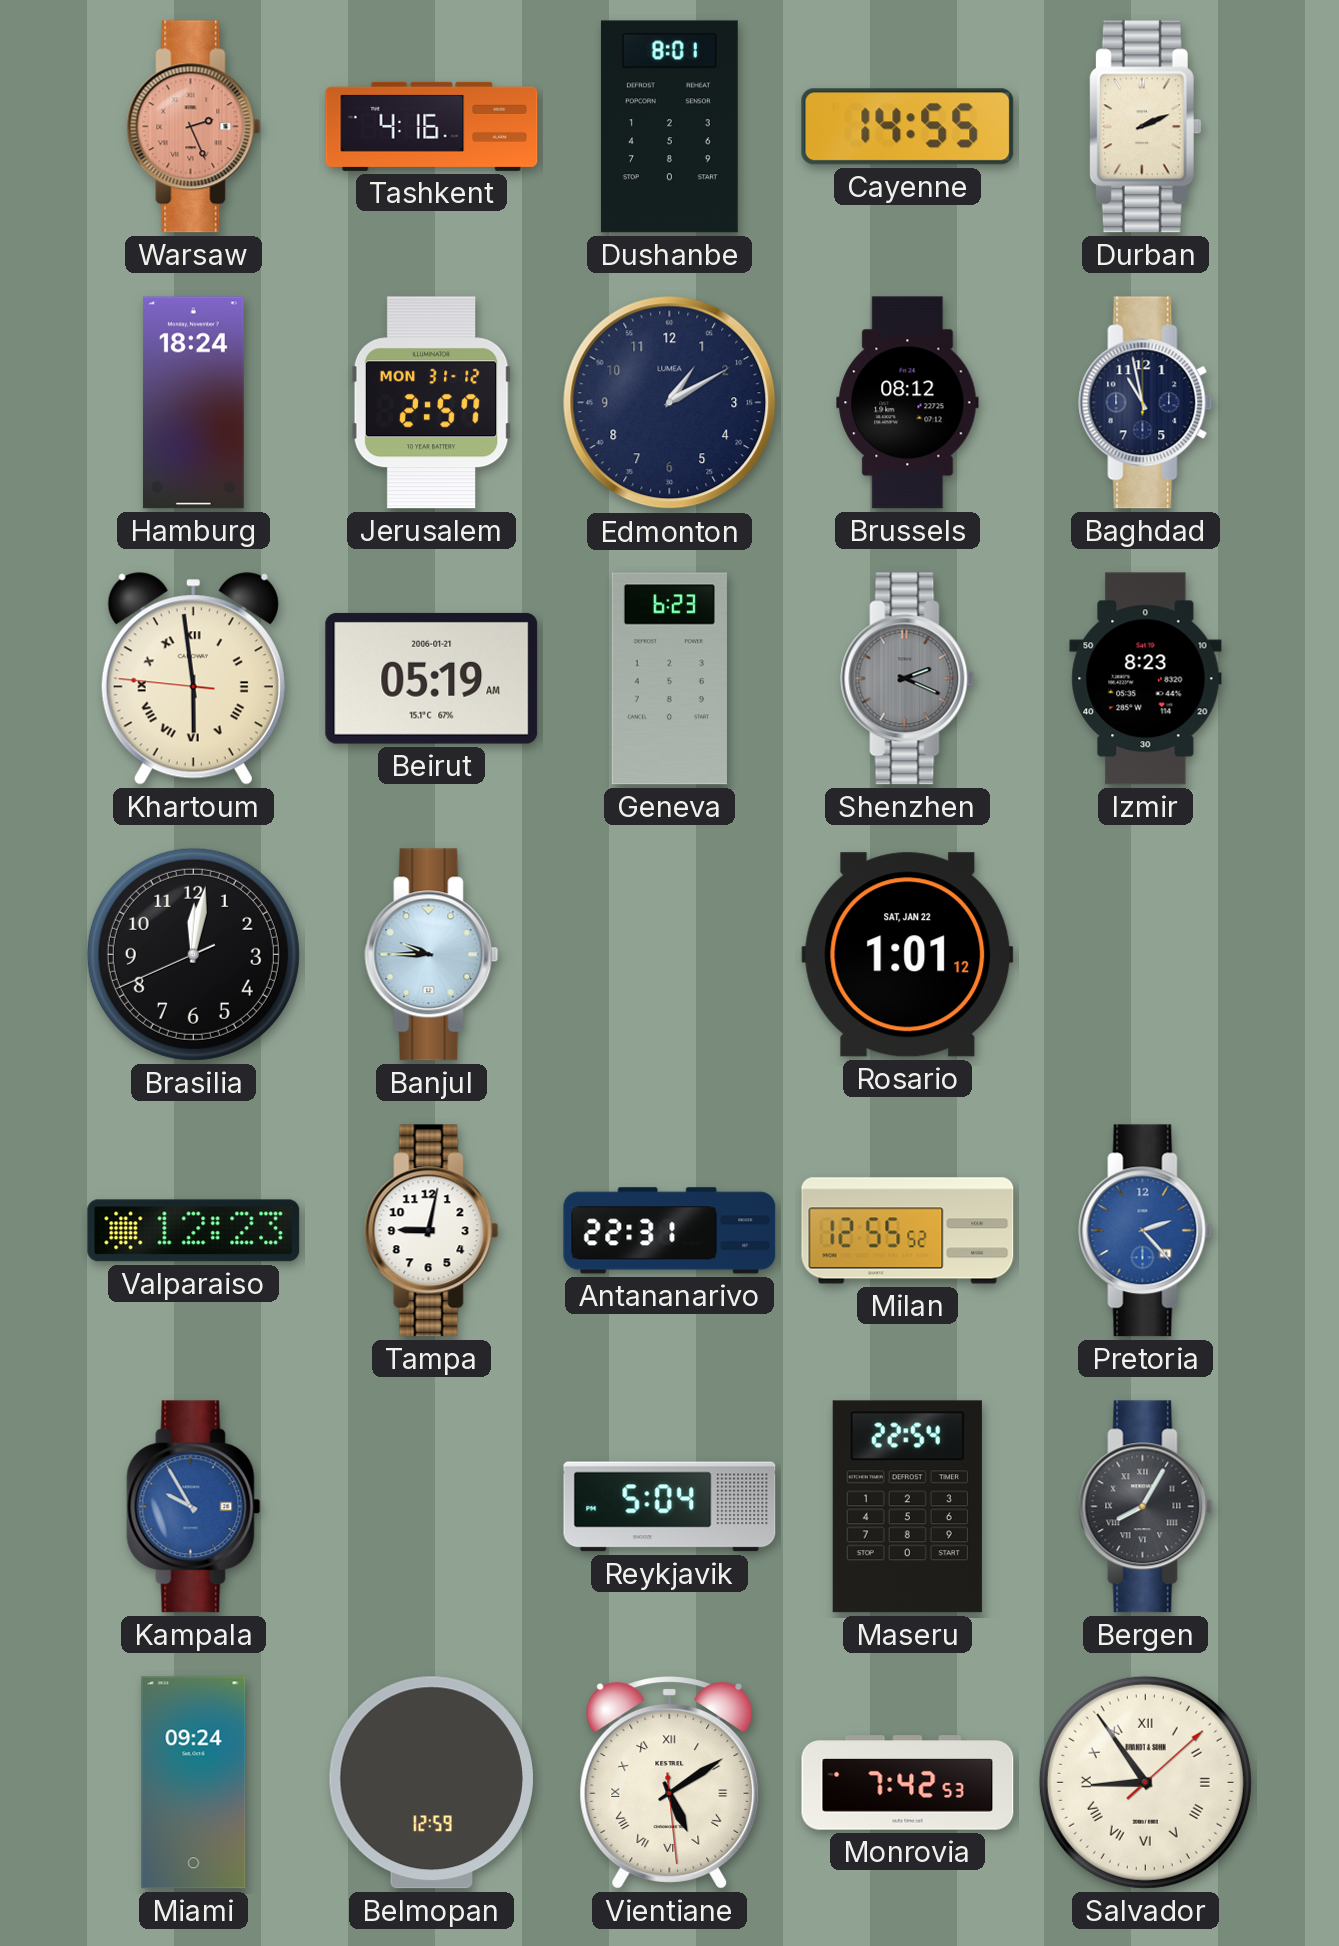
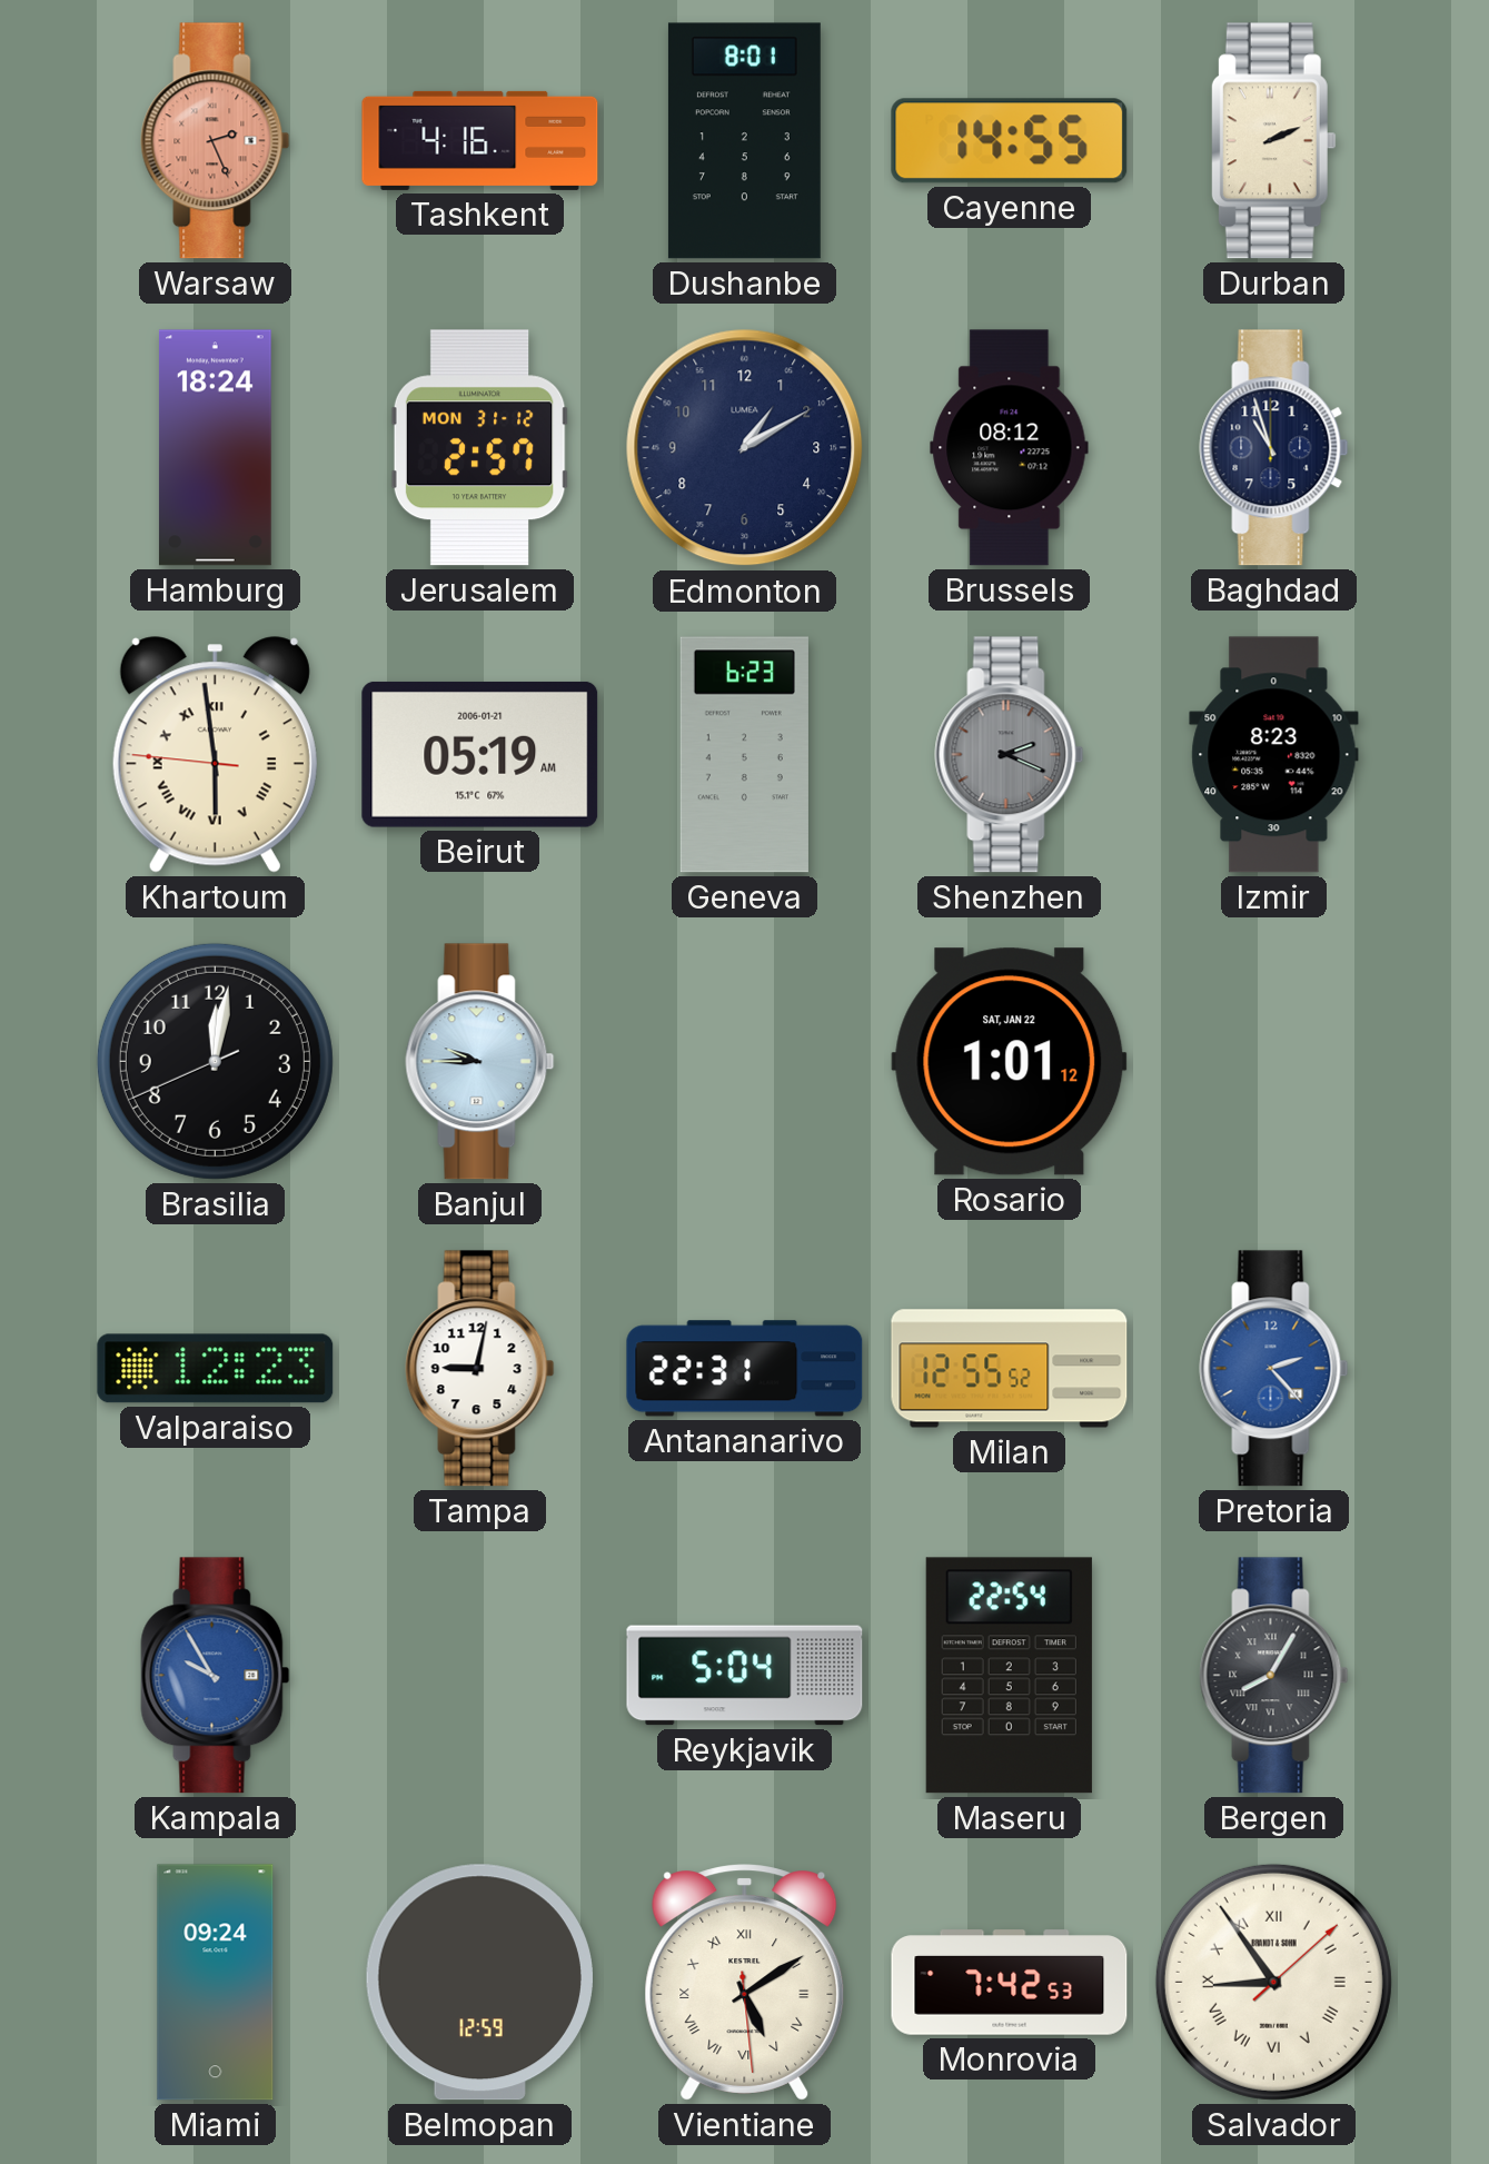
Baghdad: 10:58 -> 10:57
